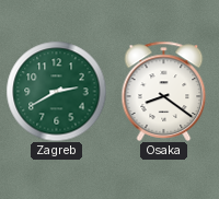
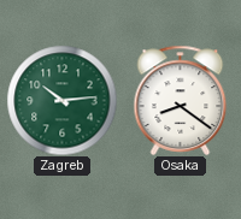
Zagreb: 2:40 -> 10:14
